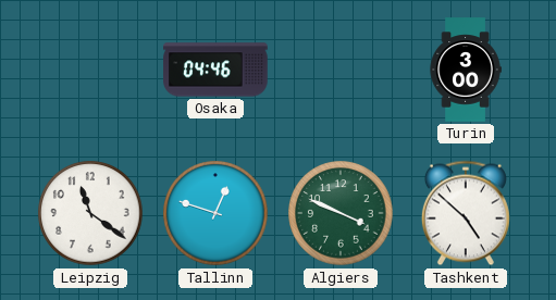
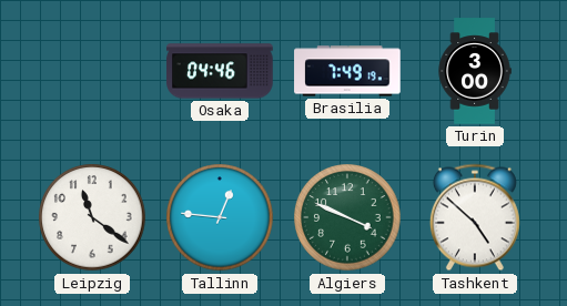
Brasilia: none -> 7:49
Tallinn: 12:48 -> 12:46
